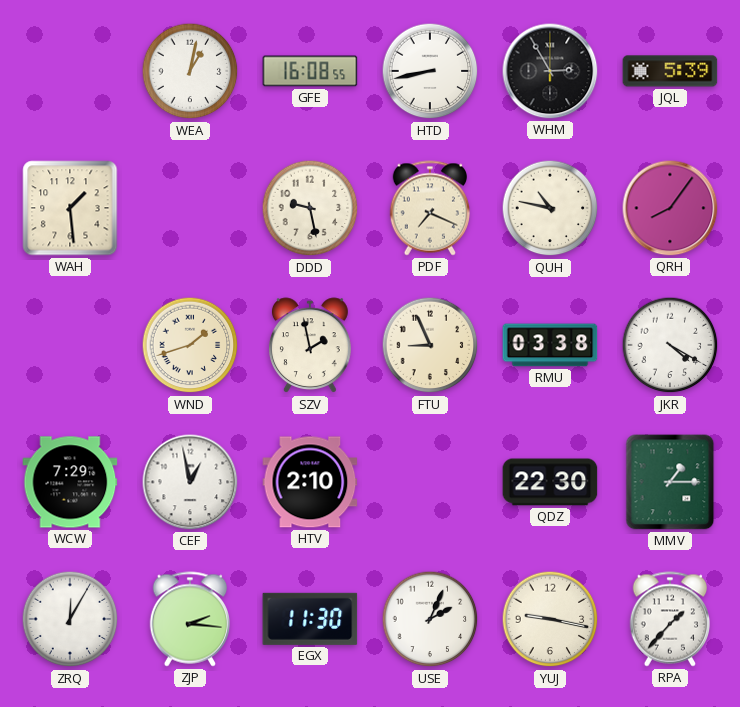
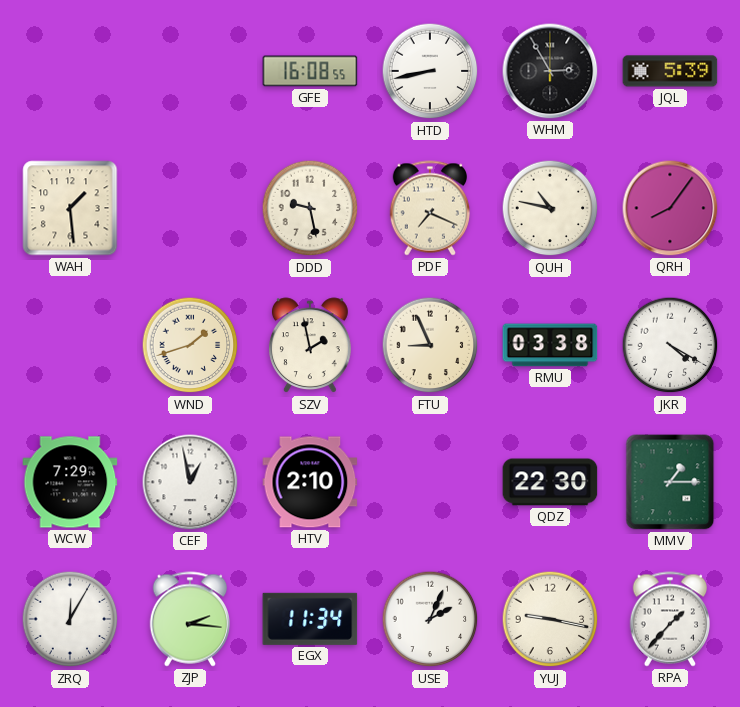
WEA: 1:02 -> none
EGX: 11:30 -> 11:34
